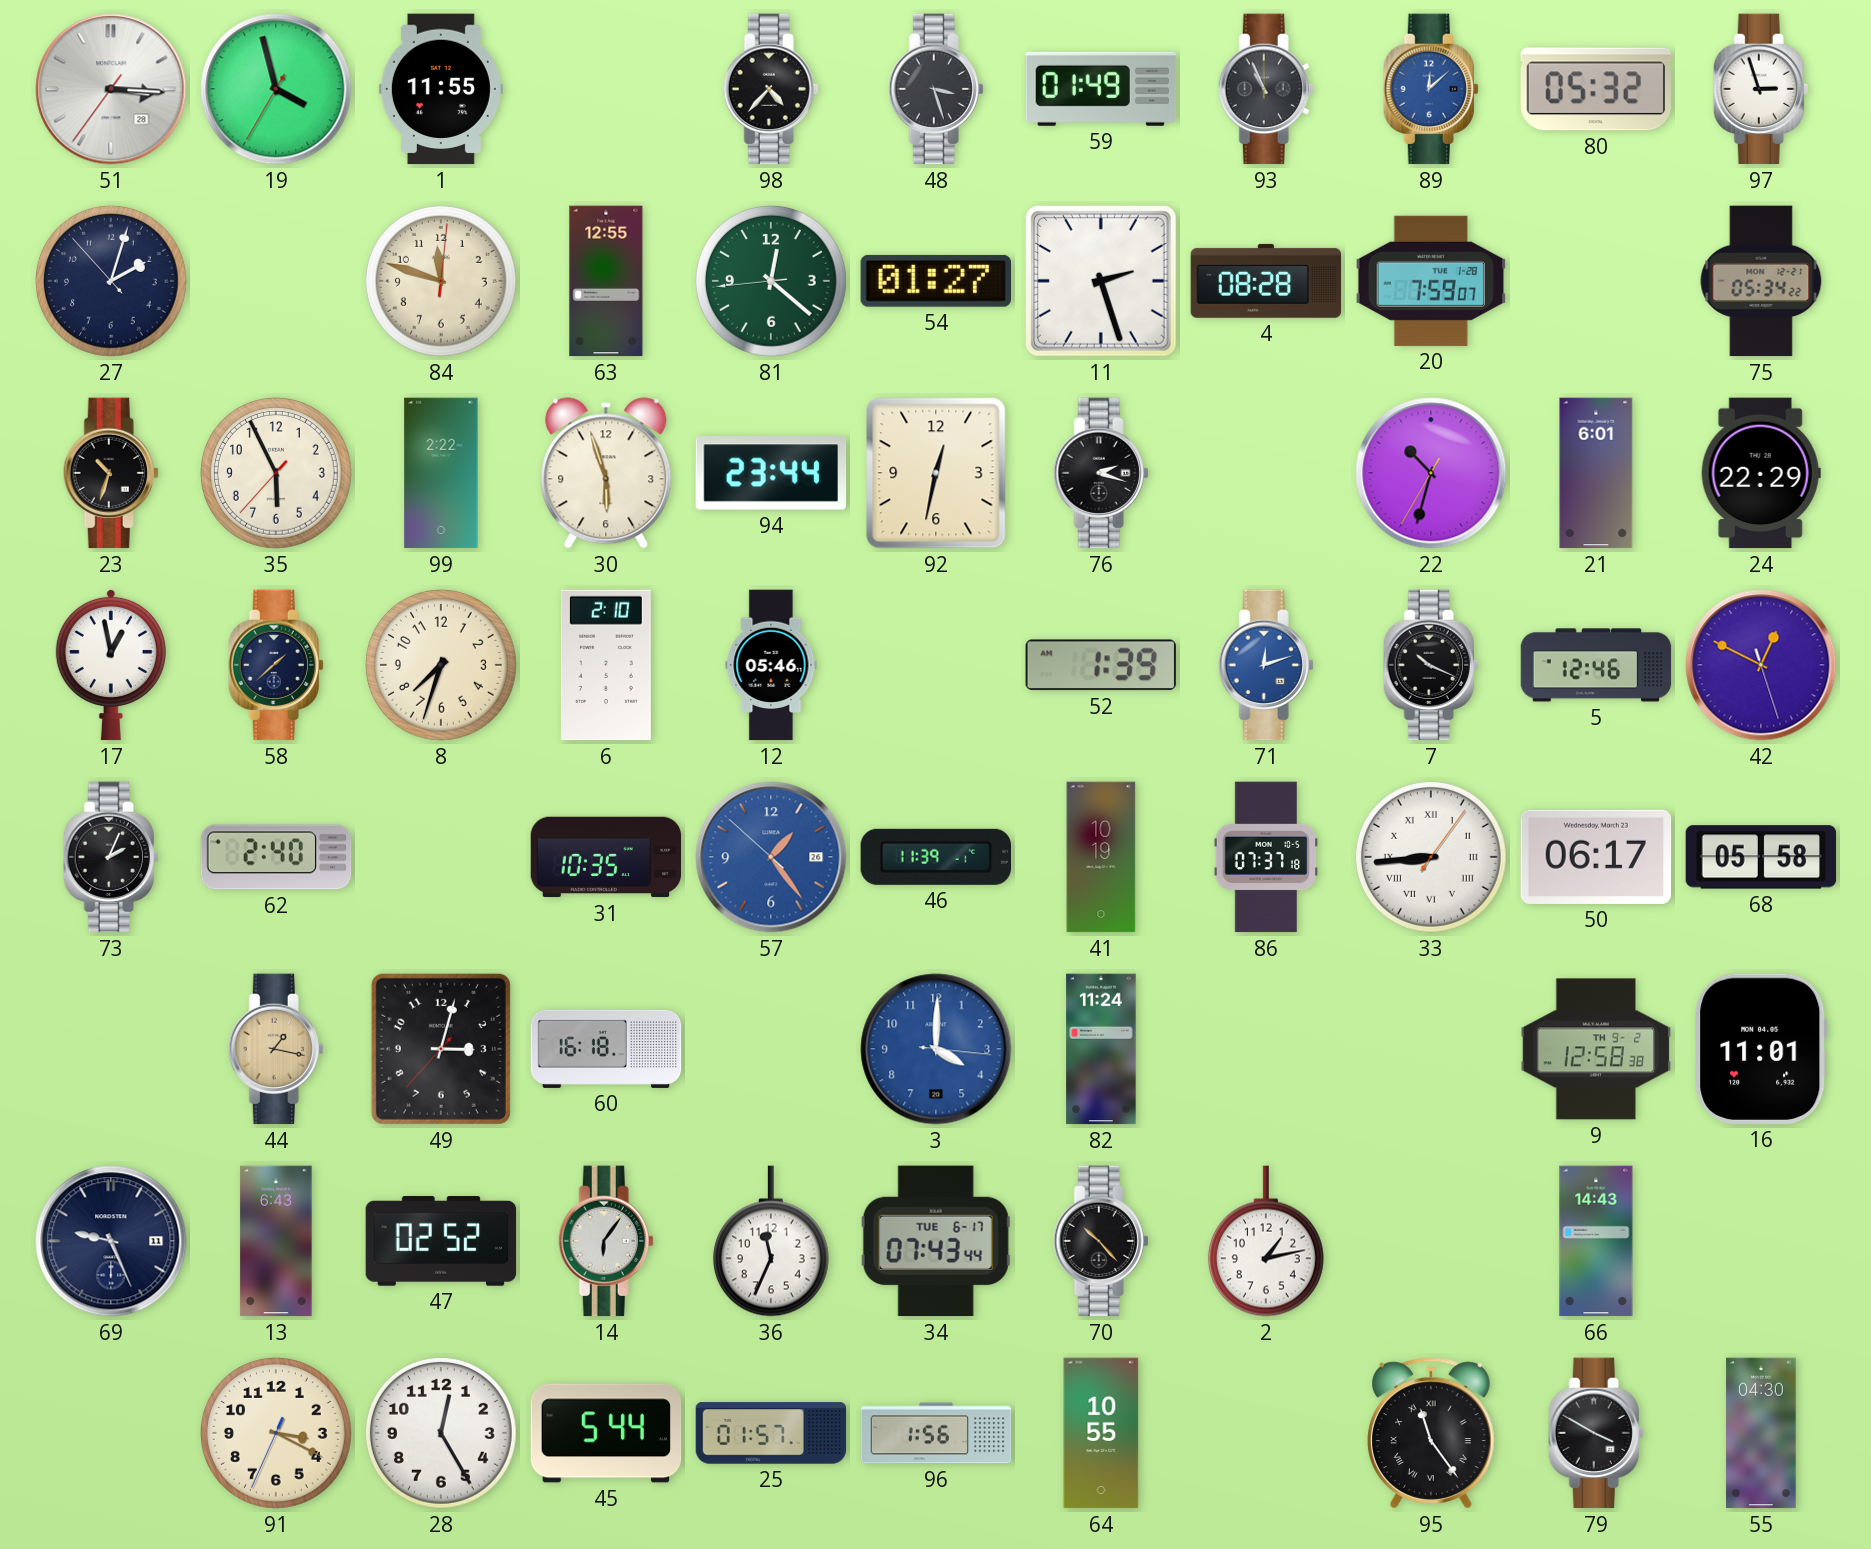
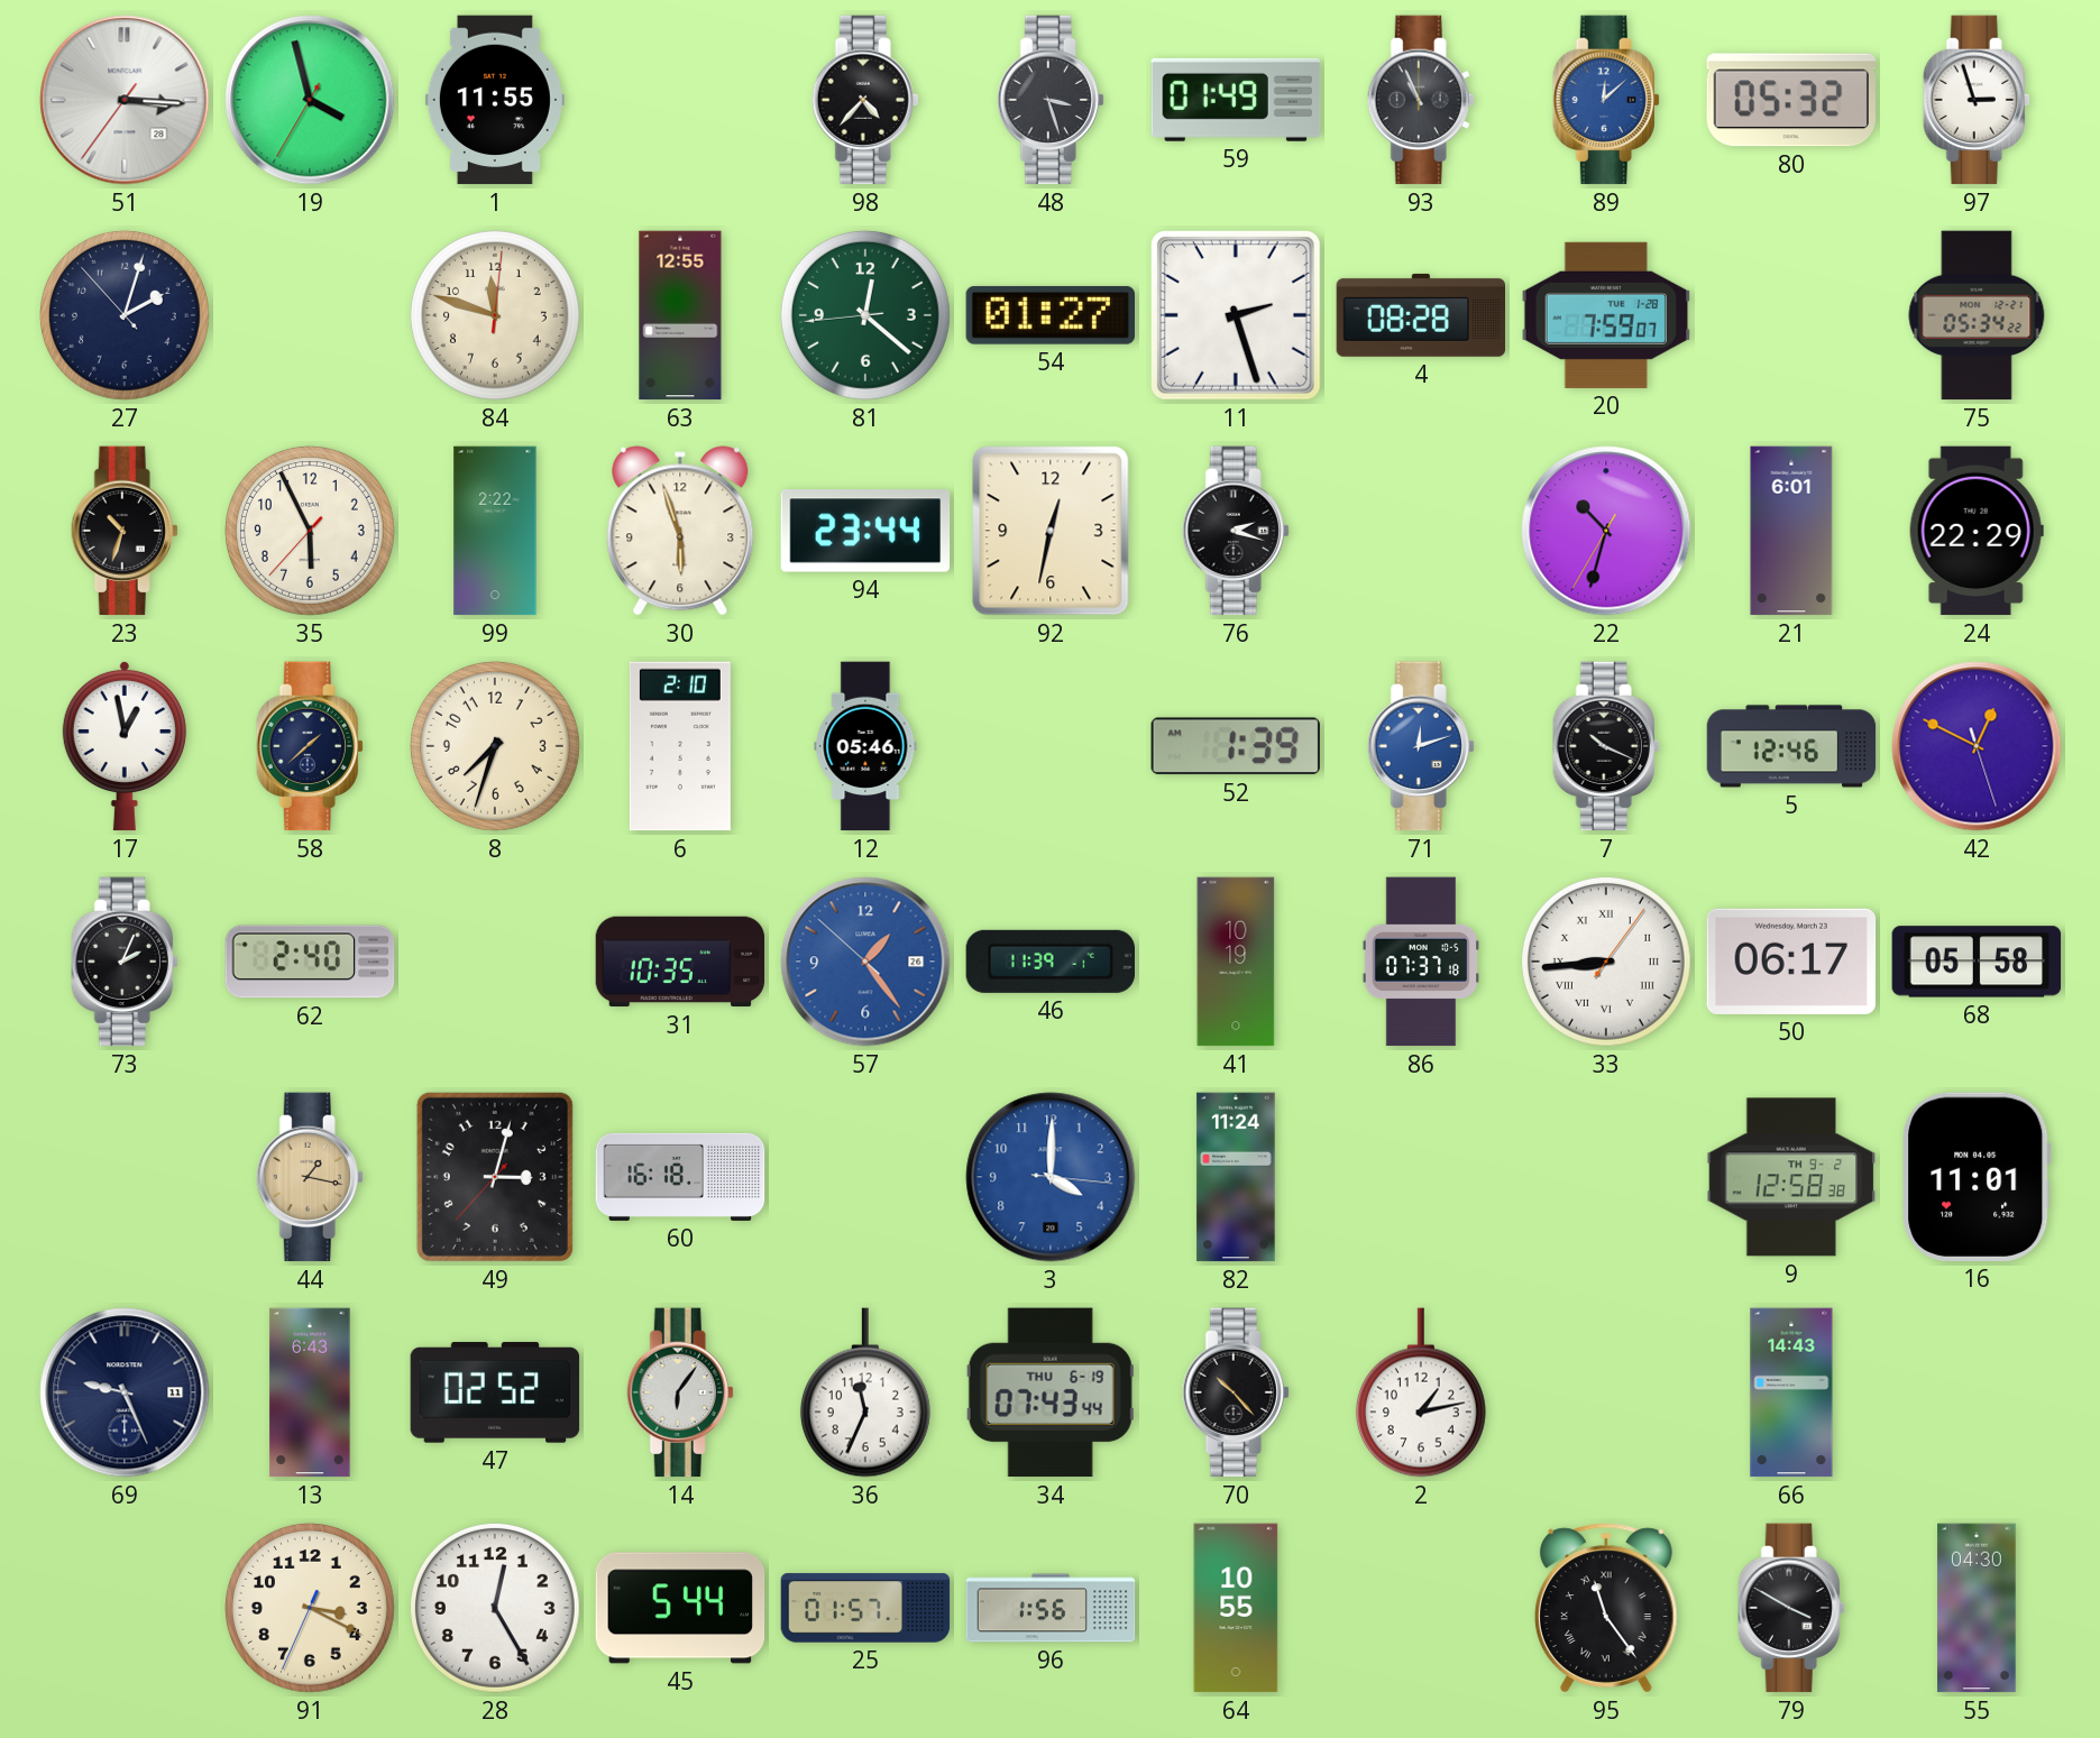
34 date: TUE 6-17 -> THU 6-19
